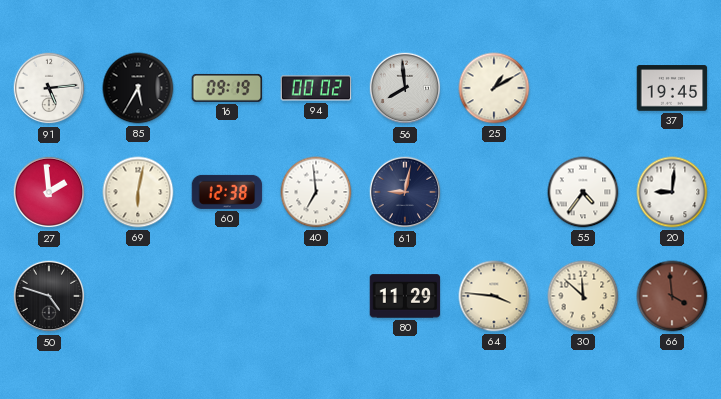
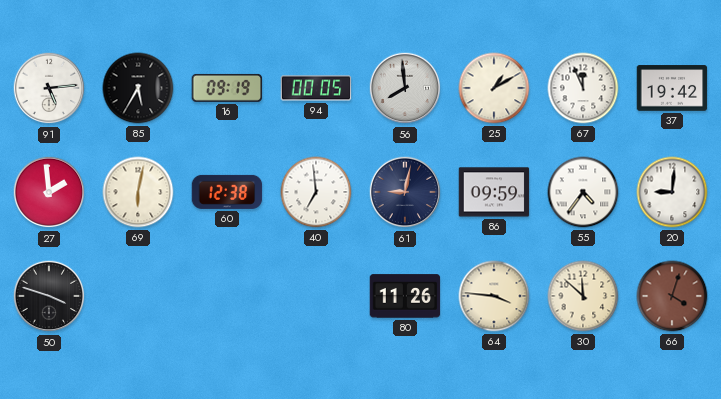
94: 00:02 -> 00:05
67: none -> 11:56
37: 19:45 -> 19:42
86: none -> 09:59
50: 4:48 -> 3:48
80: 11:29 -> 11:26
66: 3:59 -> 4:03
